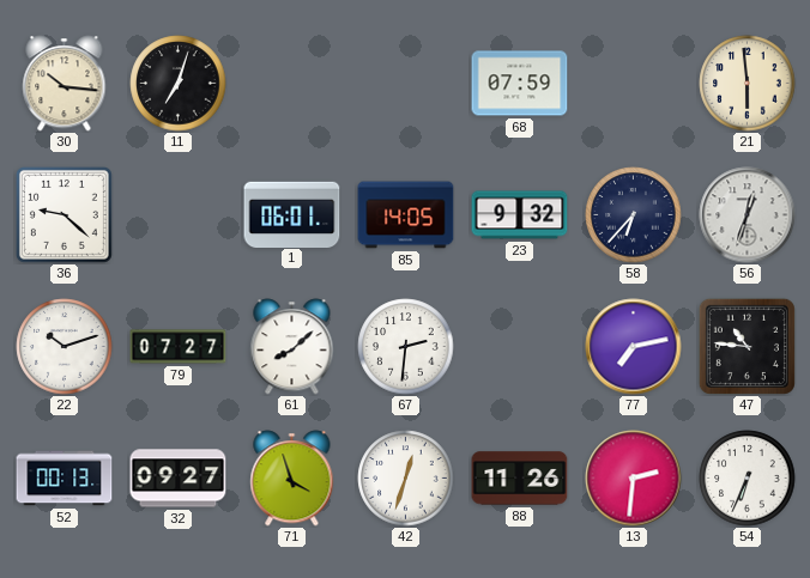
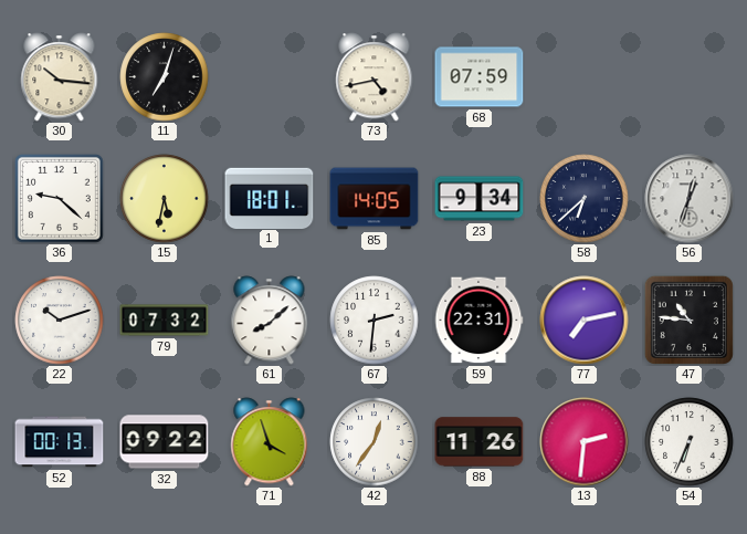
73: none -> 4:43
21: 5:59 -> none
15: none -> 5:32
1: 06:01 -> 18:01
23: 9:32 -> 9:34
58: 6:37 -> 6:38
79: 07:27 -> 07:32
59: none -> 22:31
32: 09:27 -> 09:22
42: 12:33 -> 12:36
